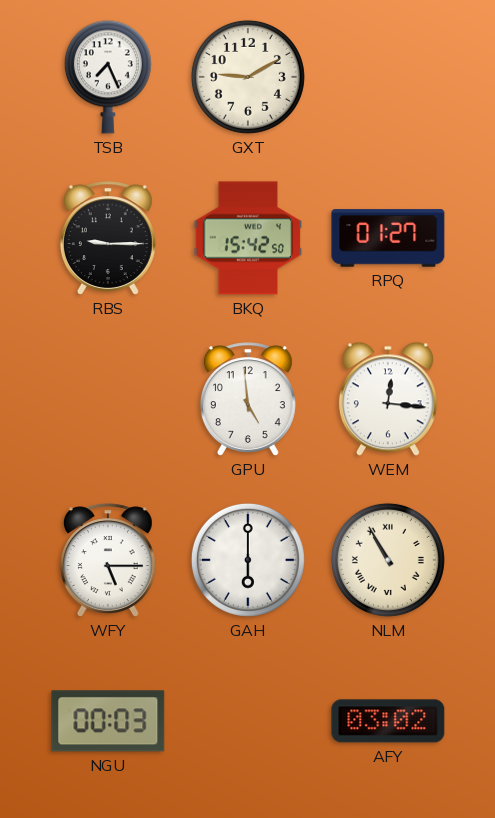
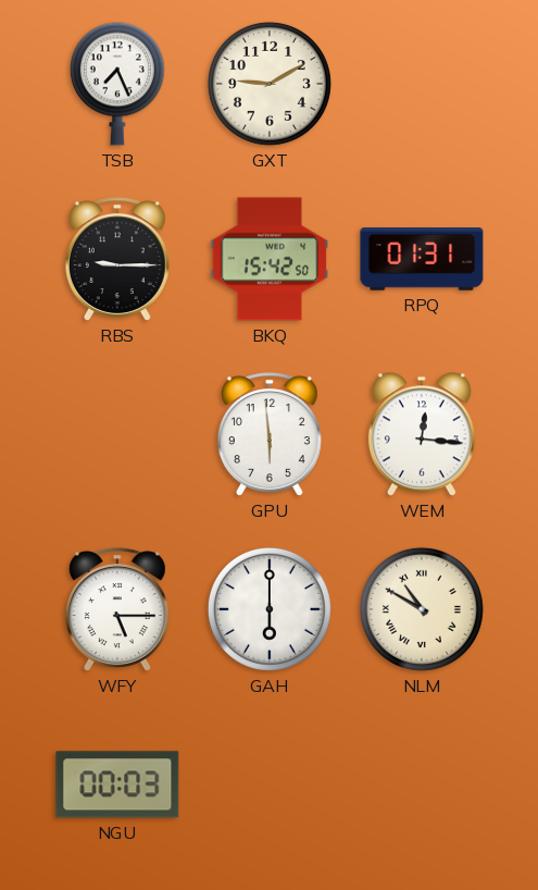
RPQ: 01:27 -> 01:31
GPU: 4:59 -> 5:59
NLM: 10:55 -> 10:50
AFY: 03:02 -> none
